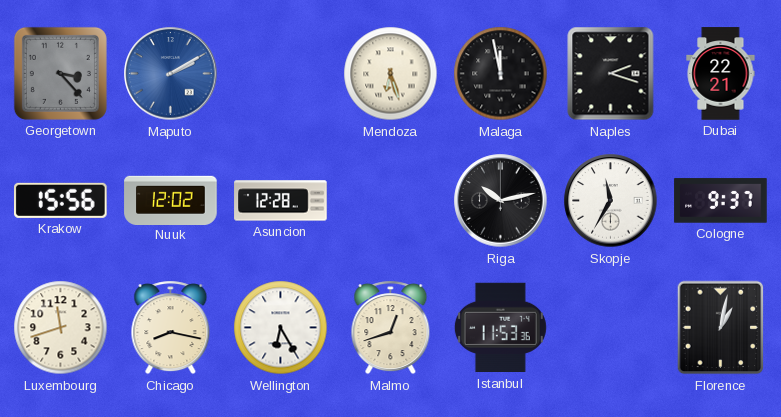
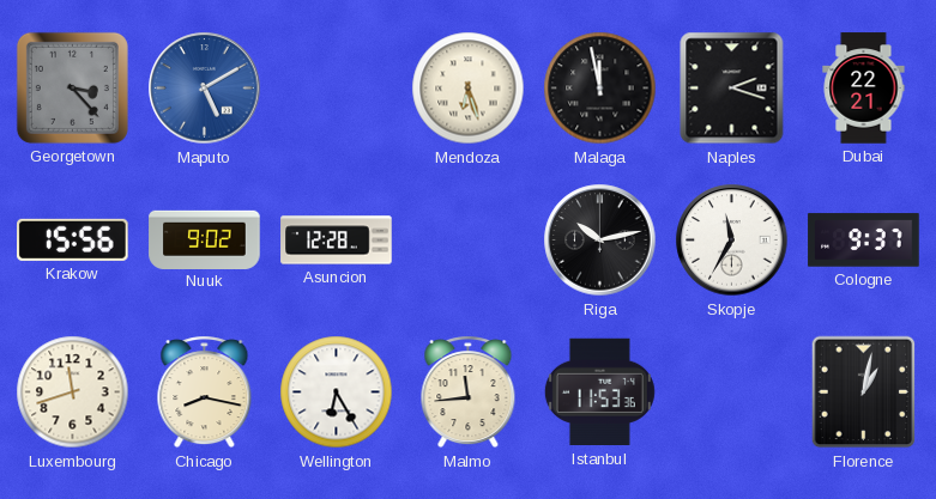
Maputo: 2:10 -> 5:10
Nuuk: 12:02 -> 9:02
Malmo: 12:42 -> 11:44
